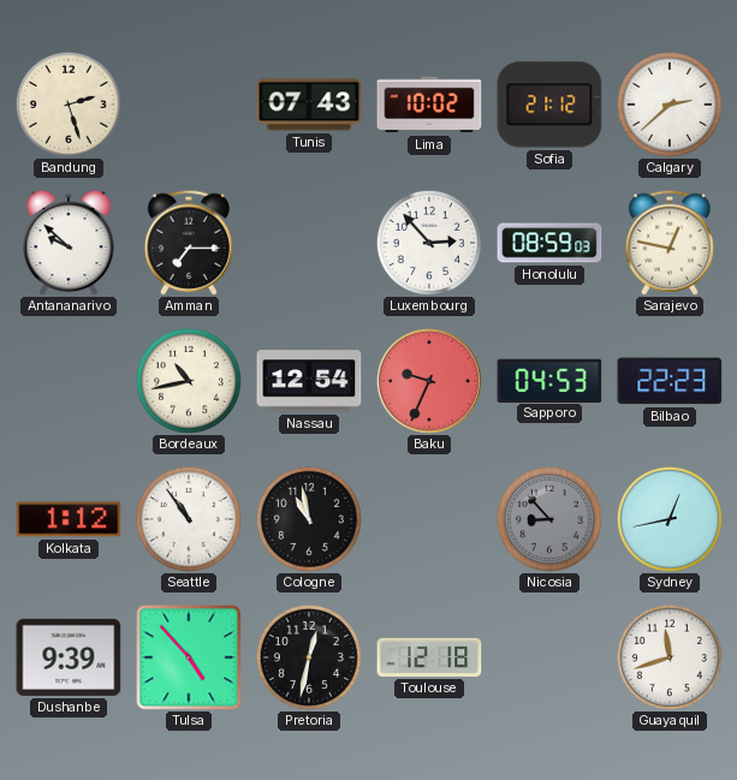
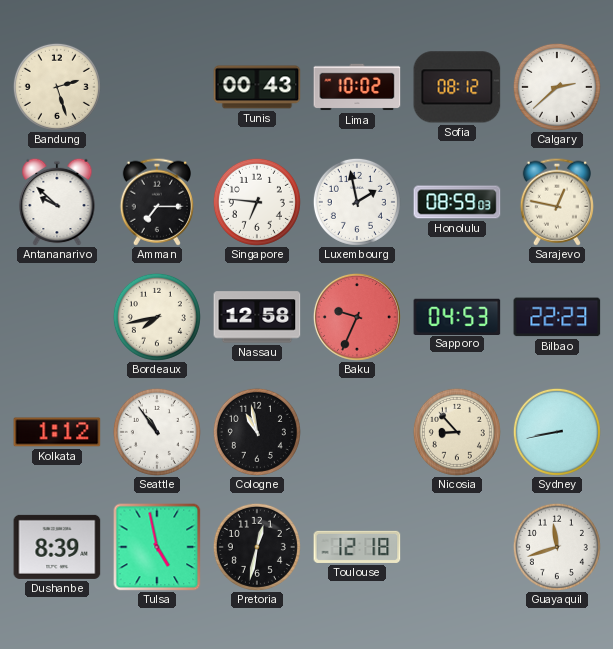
Tunis: 07:43 -> 00:43
Sofia: 21:12 -> 08:12
Singapore: none -> 6:46
Luxembourg: 2:53 -> 1:58
Bordeaux: 10:43 -> 7:43
Nassau: 12:54 -> 12:58
Nicosia dial: grey -> cream
Sydney: 12:43 -> 8:43
Dushanbe: 9:39 -> 8:39
Tulsa: 4:53 -> 4:58
